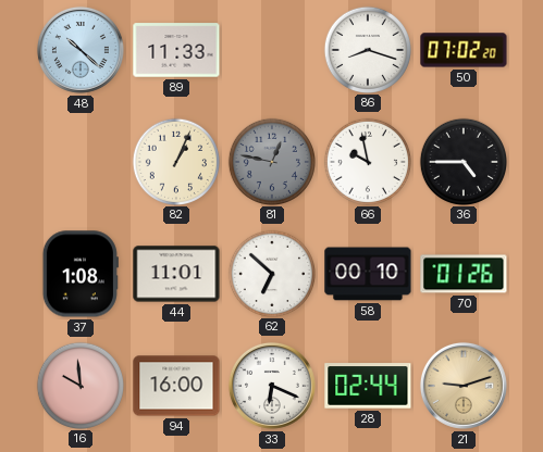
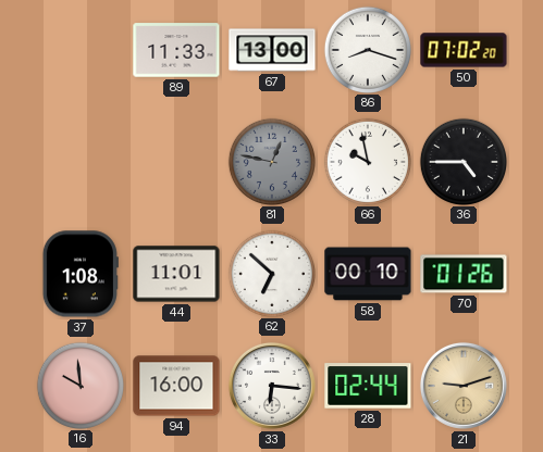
48: 10:22 -> none
67: none -> 13:00
82: 1:04 -> none
33: 6:19 -> 6:16
